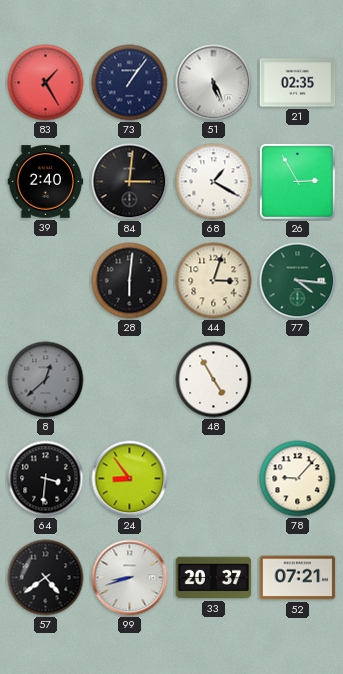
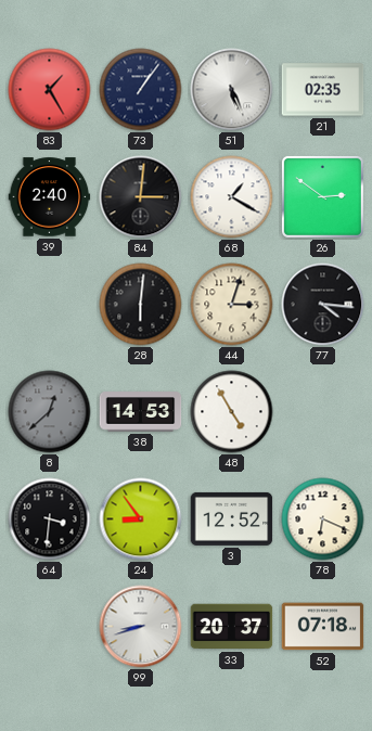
26: 2:55 -> 2:51
77 dial: green -> black
38: none -> 14:53
3: none -> 12:52
78: 9:07 -> 6:19
57: 4:39 -> none
52: 07:21 -> 07:18
